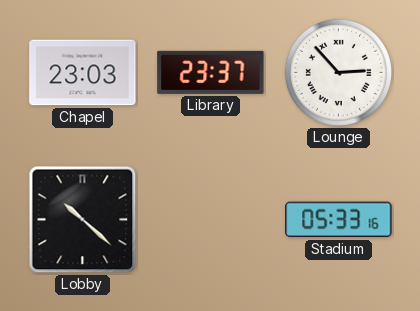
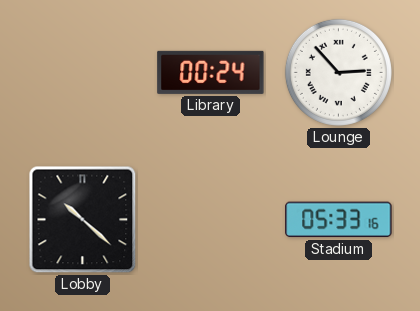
Chapel: 23:03 -> none
Library: 23:37 -> 00:24
